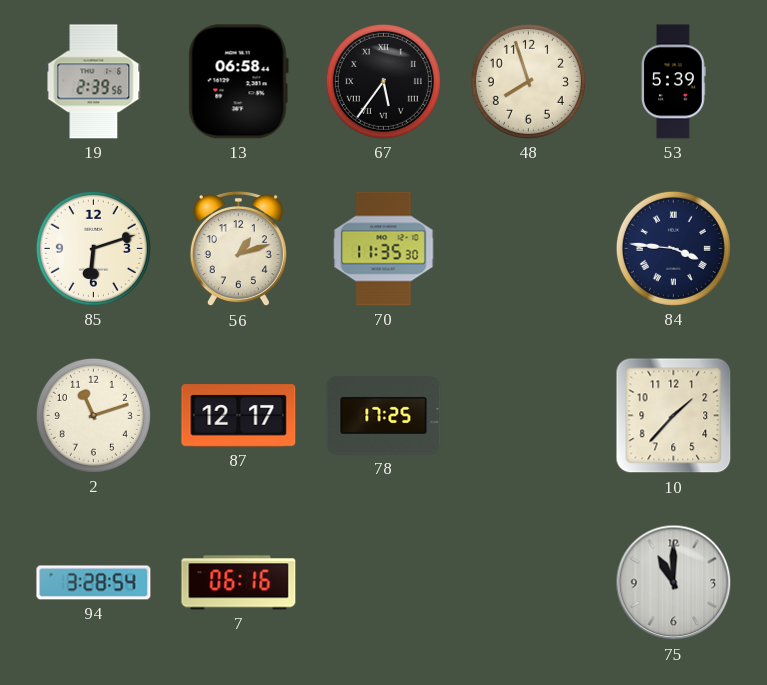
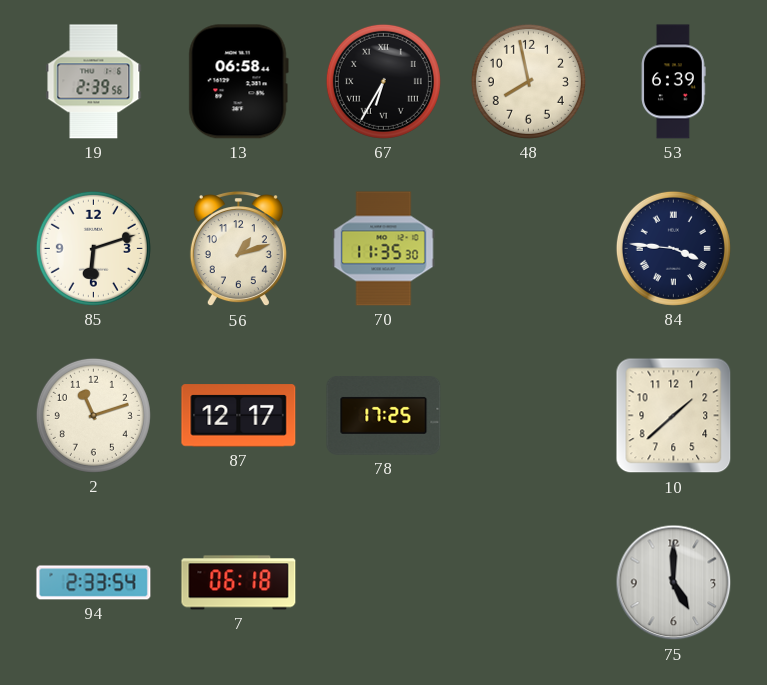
67: 5:36 -> 6:35
48: 7:57 -> 7:58
53: 5:39 -> 6:39
10: 1:37 -> 1:38
94: 3:28 -> 2:33
7: 06:16 -> 06:18
75: 11:00 -> 5:00
